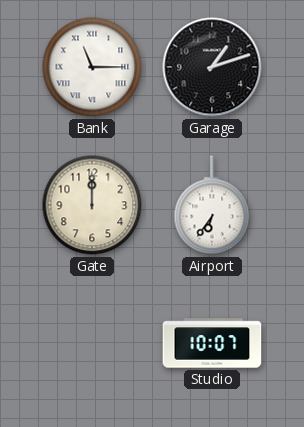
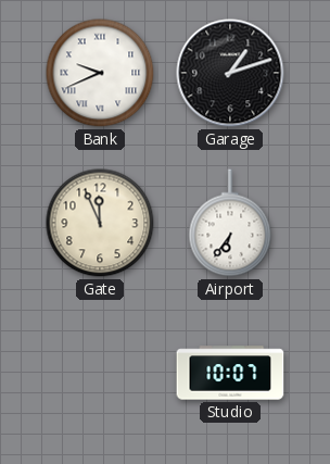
Bank: 11:15 -> 9:41
Gate: 12:00 -> 11:56
